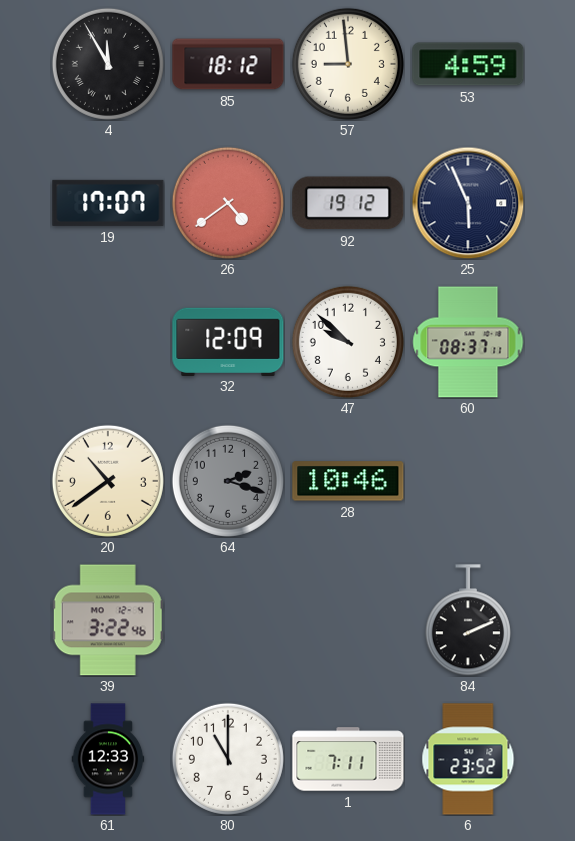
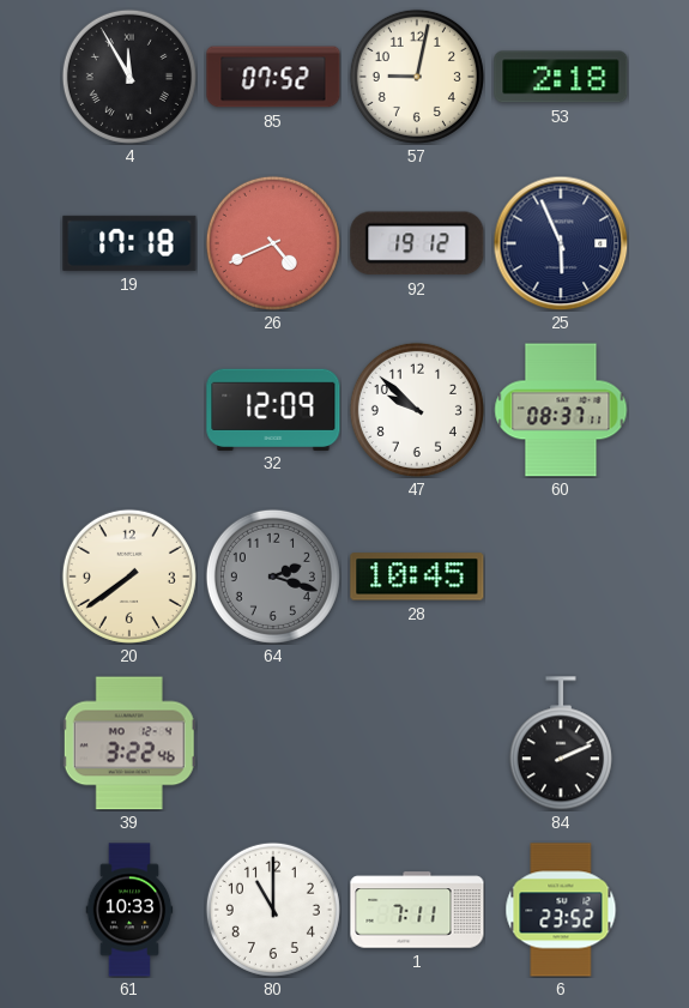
85: 18:12 -> 07:52
57: 8:59 -> 9:02
53: 4:59 -> 2:18
19: 17:07 -> 17:18
26: 4:39 -> 4:41
20: 10:39 -> 7:39
28: 10:46 -> 10:45
61: 12:33 -> 10:33
